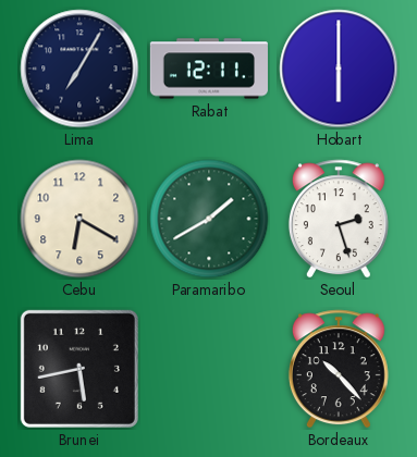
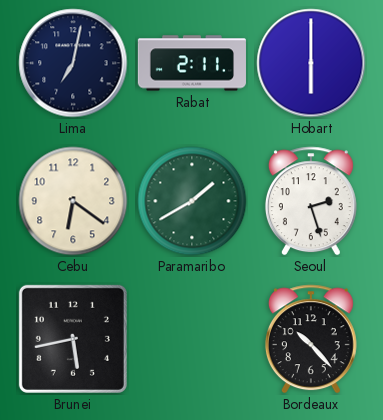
Lima: 7:05 -> 7:02
Rabat: 12:11 -> 2:11
Cebu: 6:20 -> 6:21
